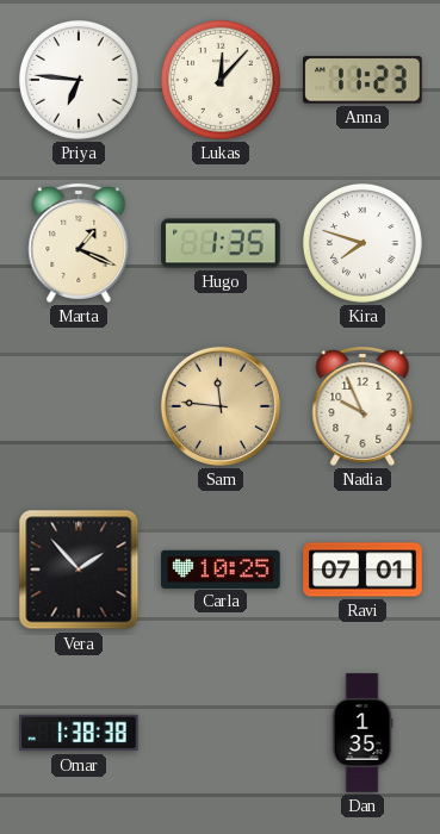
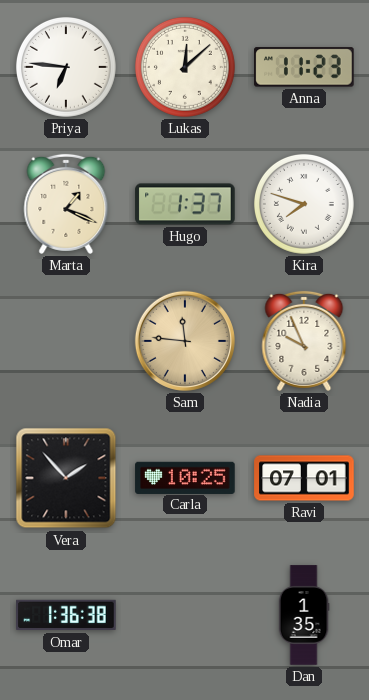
Lukas: 12:07 -> 12:08
Hugo: 1:35 -> 1:37
Omar: 1:38 -> 1:36
